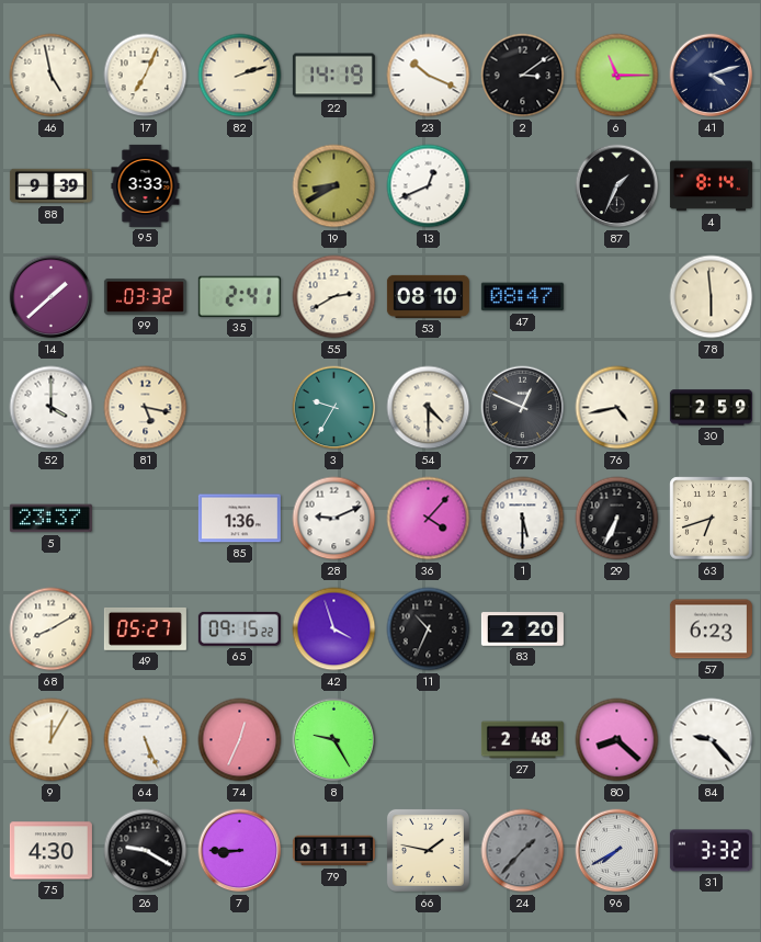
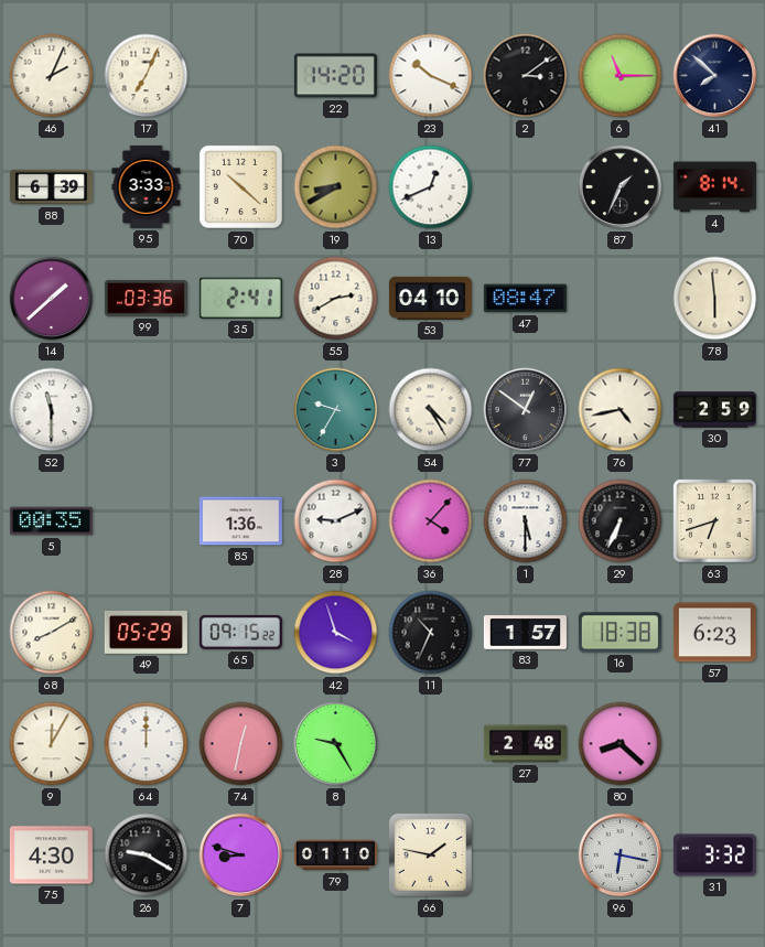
46: 4:58 -> 2:04
82: 2:12 -> none
22: 14:19 -> 14:20
41: 4:12 -> 7:52
88: 9:39 -> 6:39
70: none -> 10:22
99: 03:32 -> 03:36
53: 08:10 -> 04:10
52: 4:00 -> 11:30
81: 5:17 -> none
54: 4:30 -> 4:25
77: 12:49 -> 12:51
5: 23:37 -> 00:35
49: 05:27 -> 05:29
83: 2:20 -> 1:57
16: none -> 18:38
64: 5:26 -> 12:00
74: 12:34 -> 12:32
84: 9:23 -> none
7: 8:45 -> 8:48
79: 01:11 -> 01:10
24: 1:37 -> none
96: 7:40 -> 6:17
